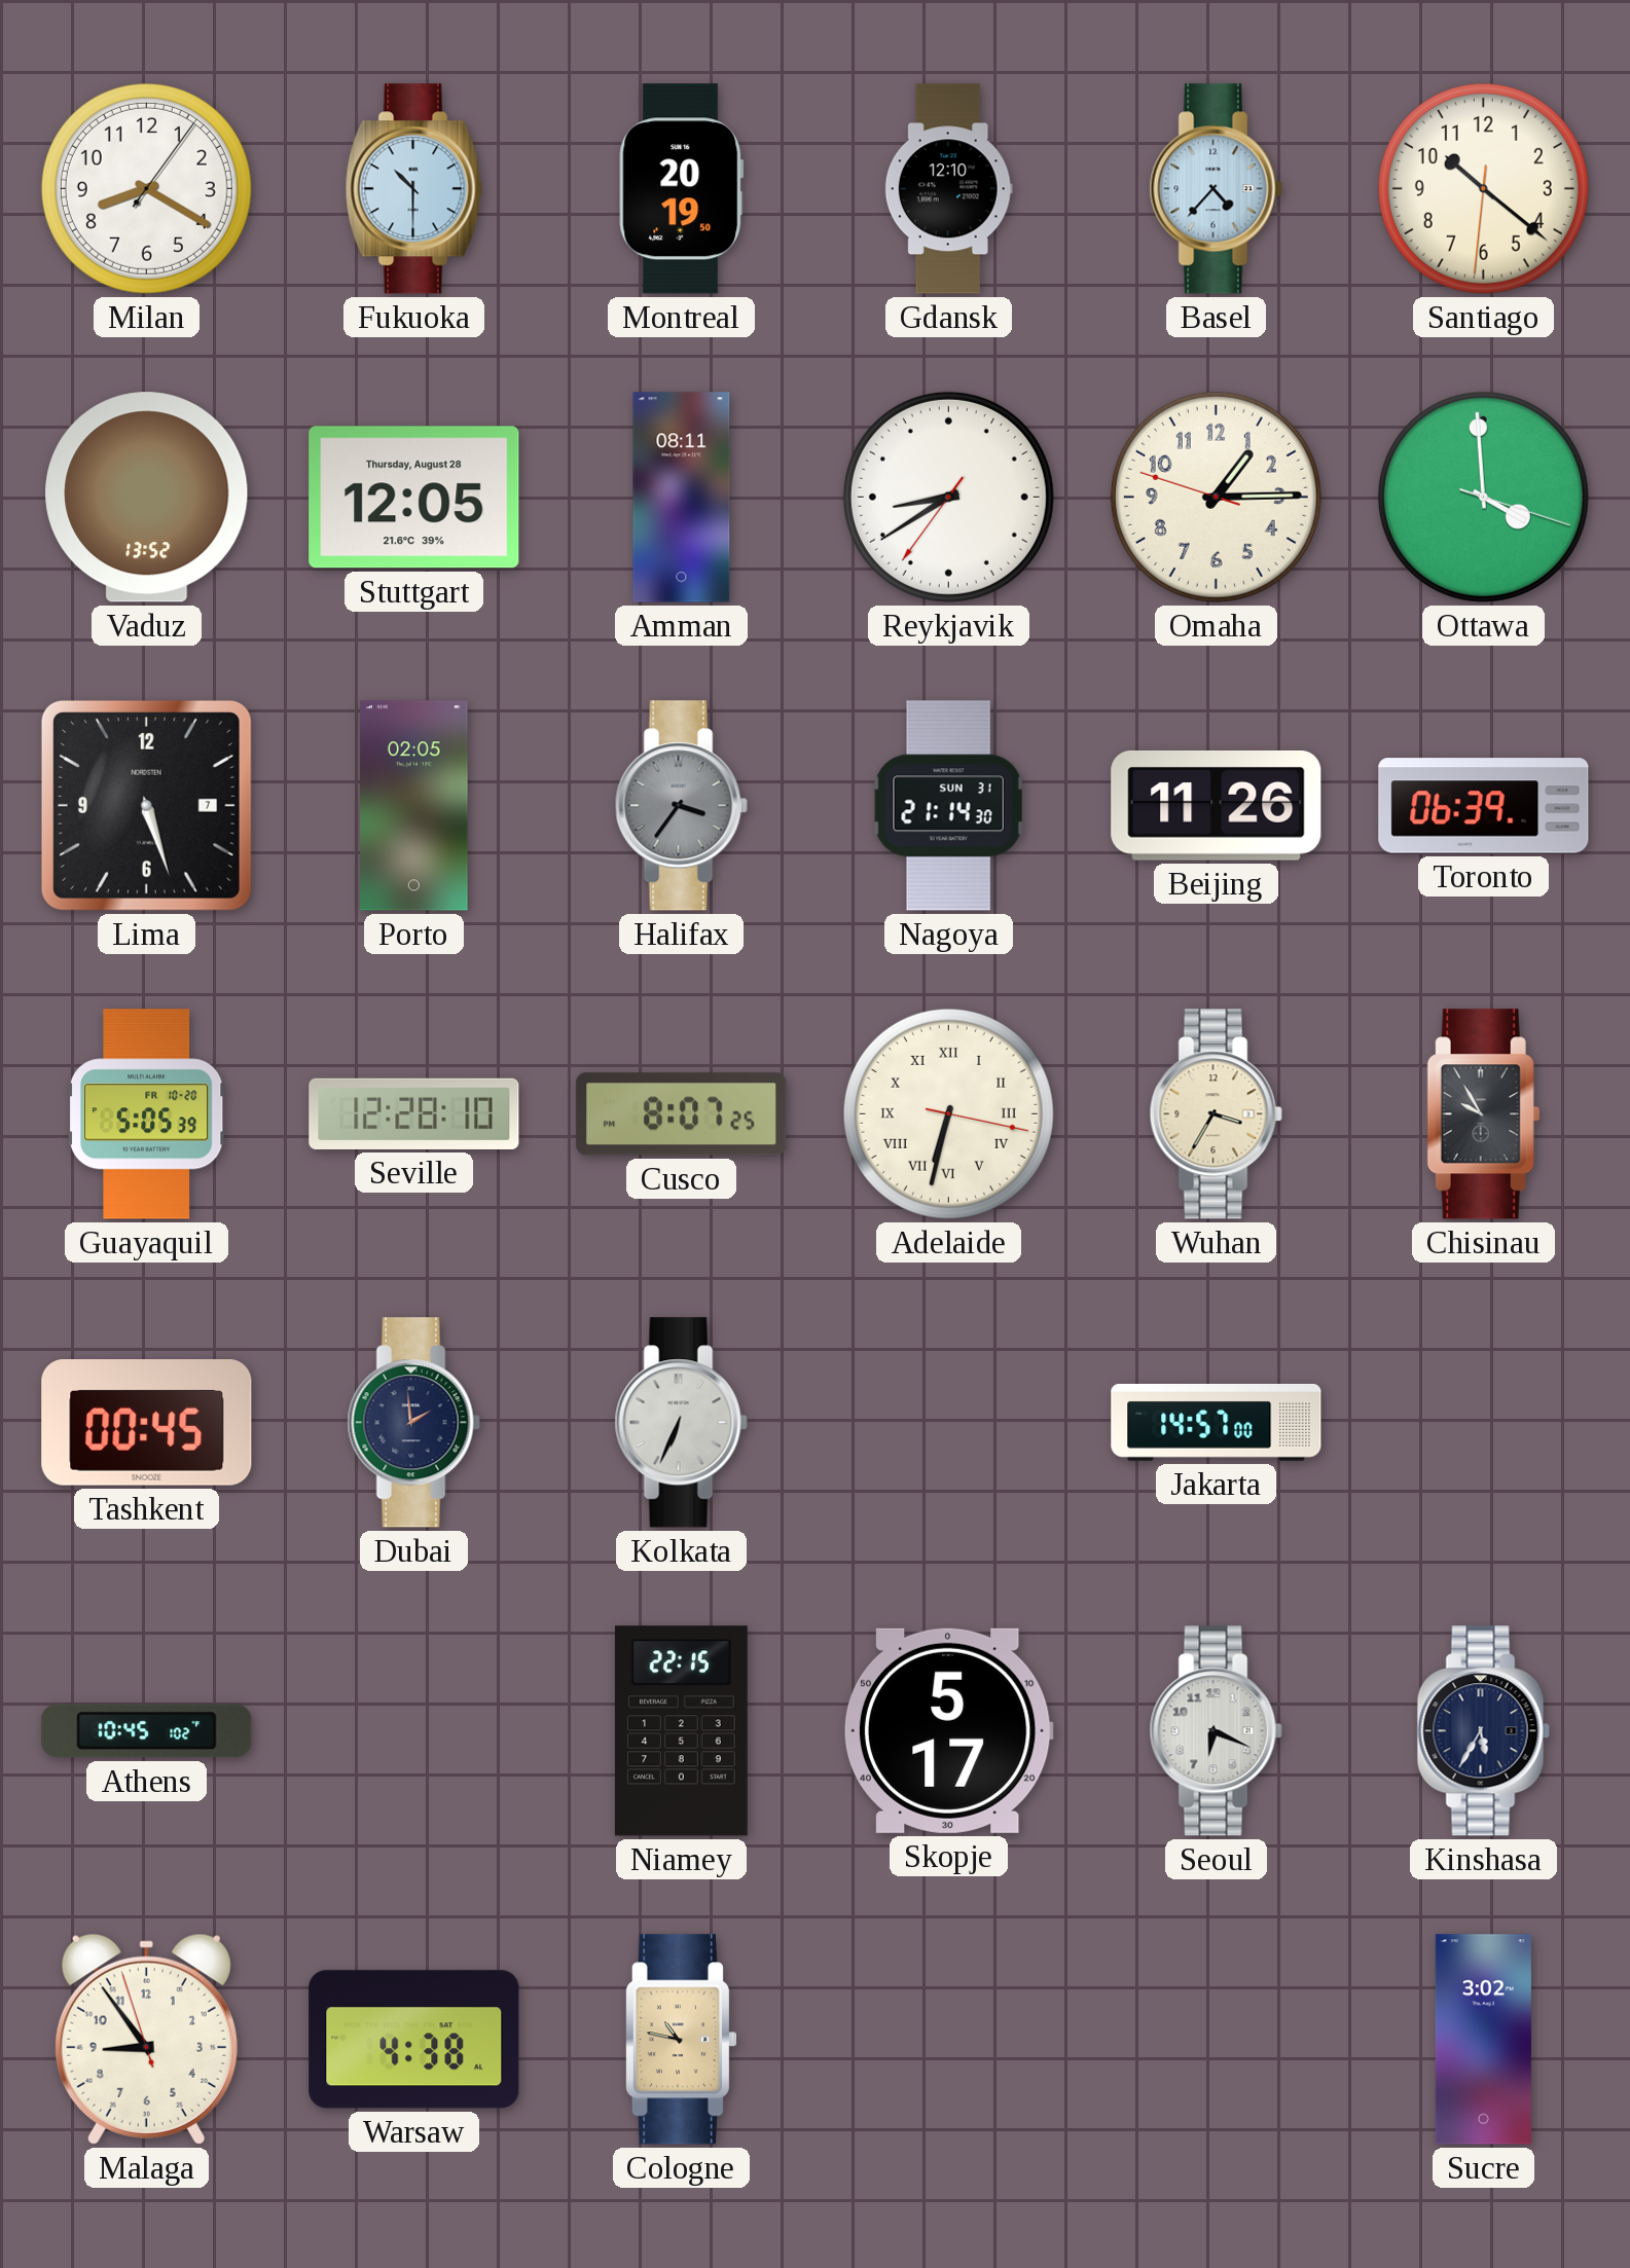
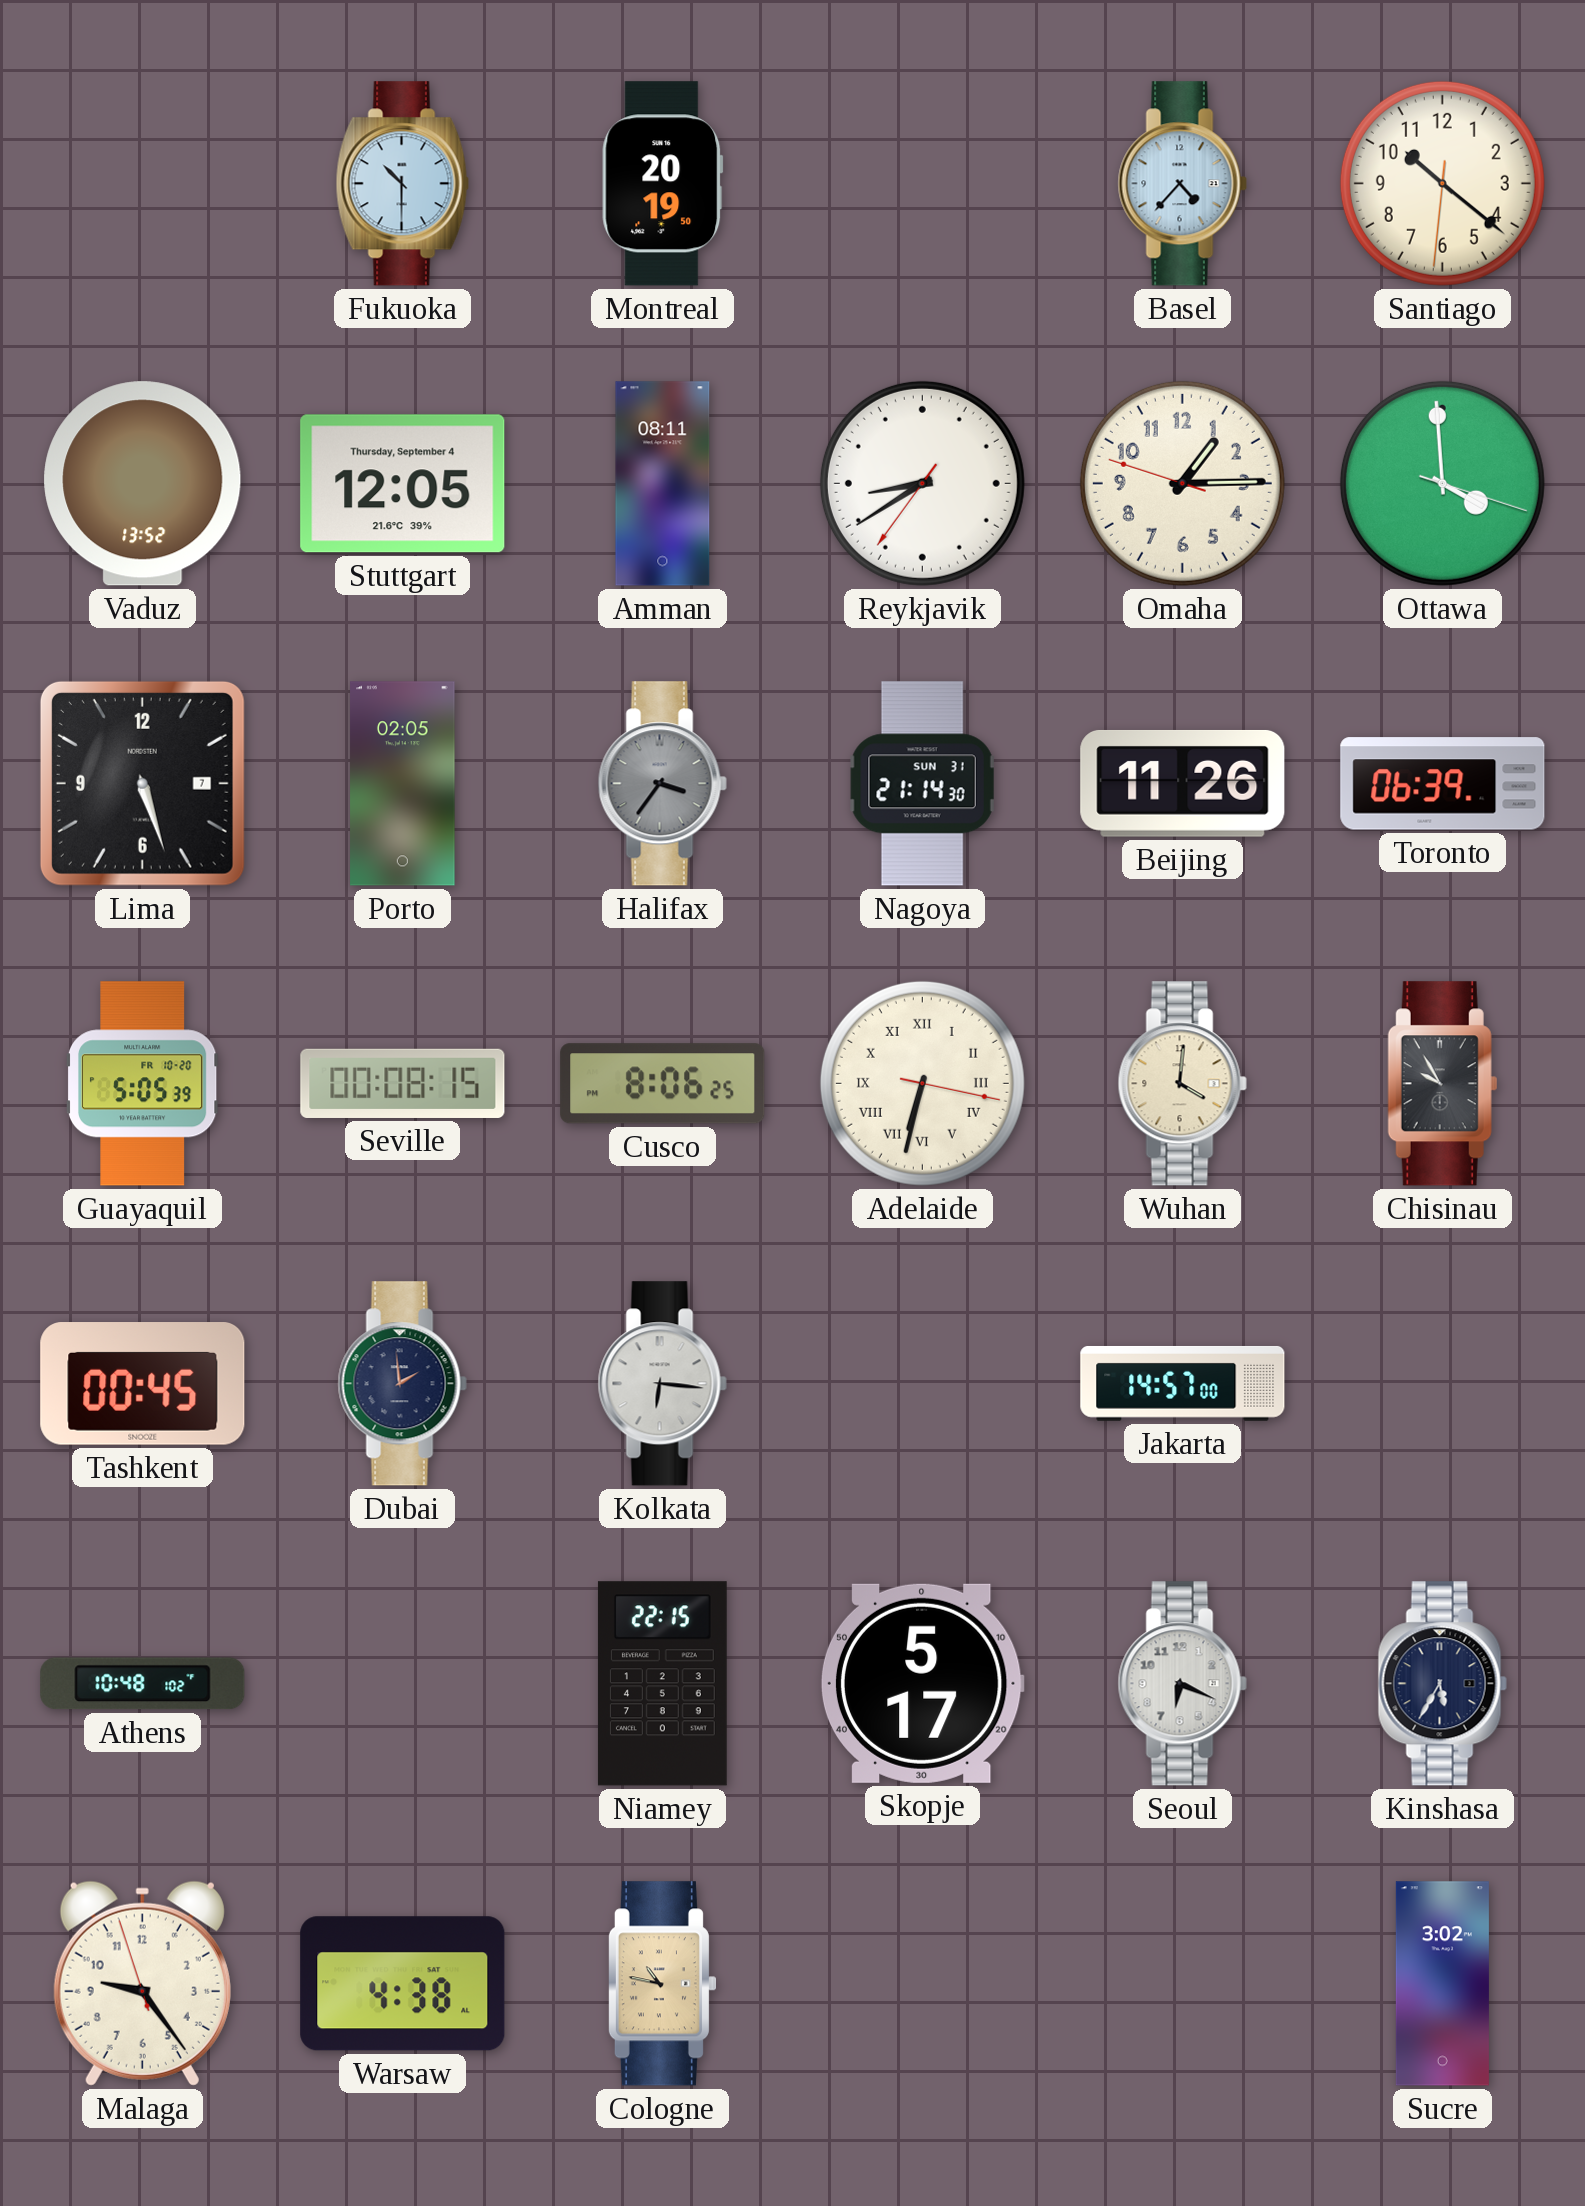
Milan: 8:20 -> none
Gdansk: 12:10 -> none
Stuttgart date: Thursday, August 28 -> Thursday, September 4
Seville: 12:28 -> 00:08
Cusco: 8:07 -> 8:06
Wuhan: 3:35 -> 4:01
Kolkata: 6:34 -> 6:16
Athens: 10:45 -> 10:48
Malaga: 8:53 -> 9:23
